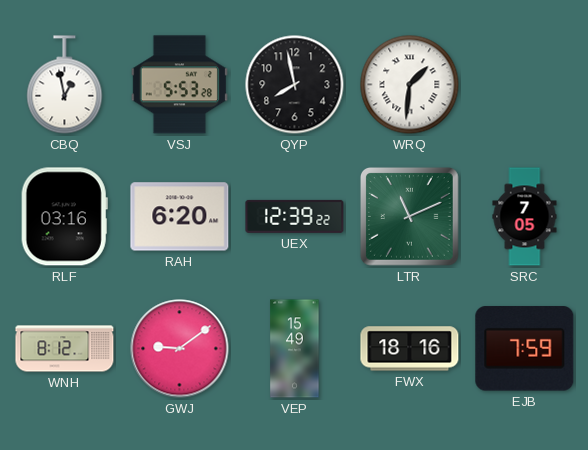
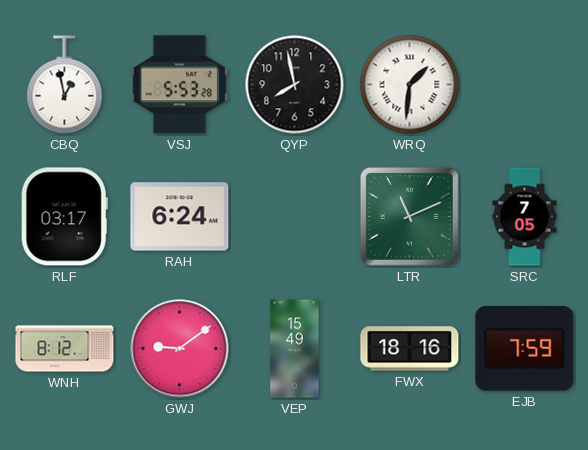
RLF: 03:16 -> 03:17
RAH: 6:20 -> 6:24
UEX: 12:39 -> none
